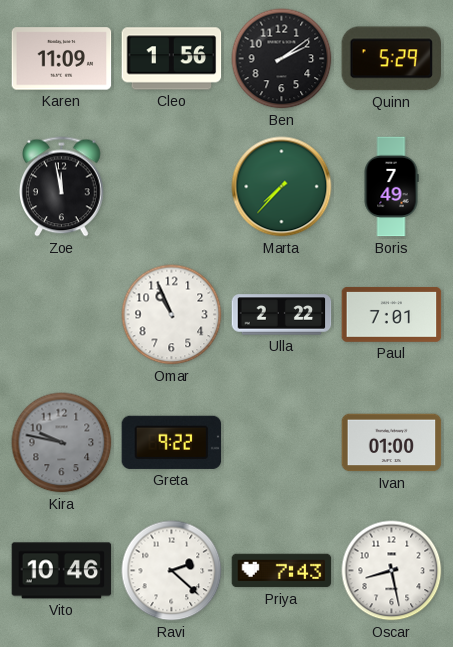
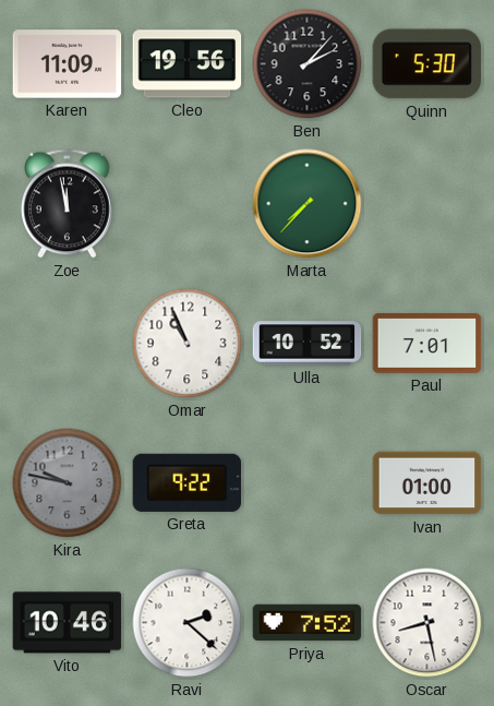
Cleo: 1:56 -> 19:56
Ben: 2:09 -> 2:07
Quinn: 5:29 -> 5:30
Boris: 7:49 -> none
Ulla: 2:22 -> 10:52
Priya: 7:43 -> 7:52
